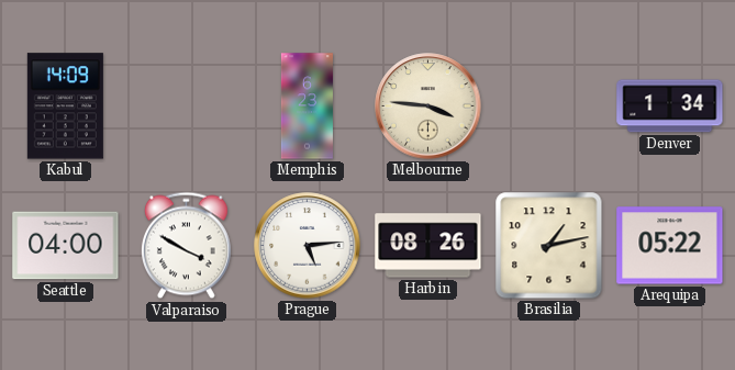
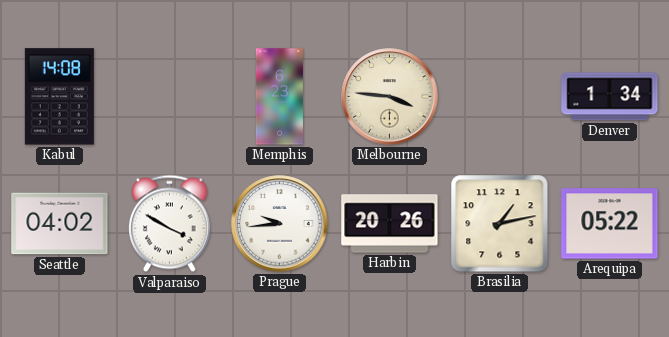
Kabul: 14:09 -> 14:08
Seattle: 04:00 -> 04:02
Prague: 5:14 -> 9:44
Harbin: 08:26 -> 20:26
